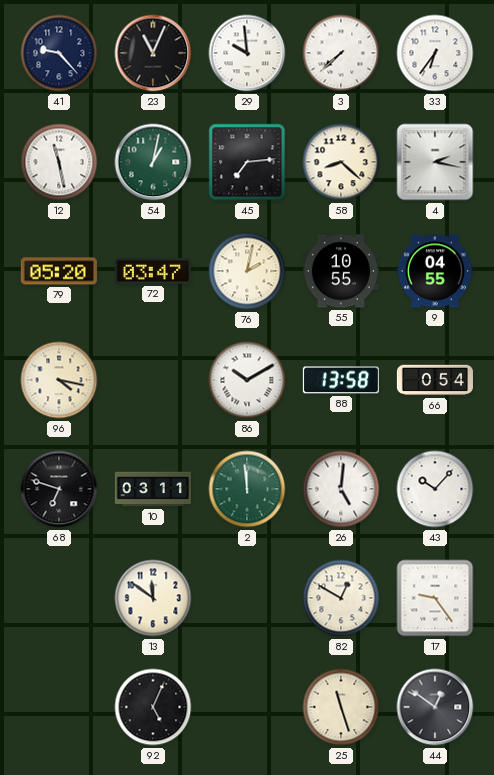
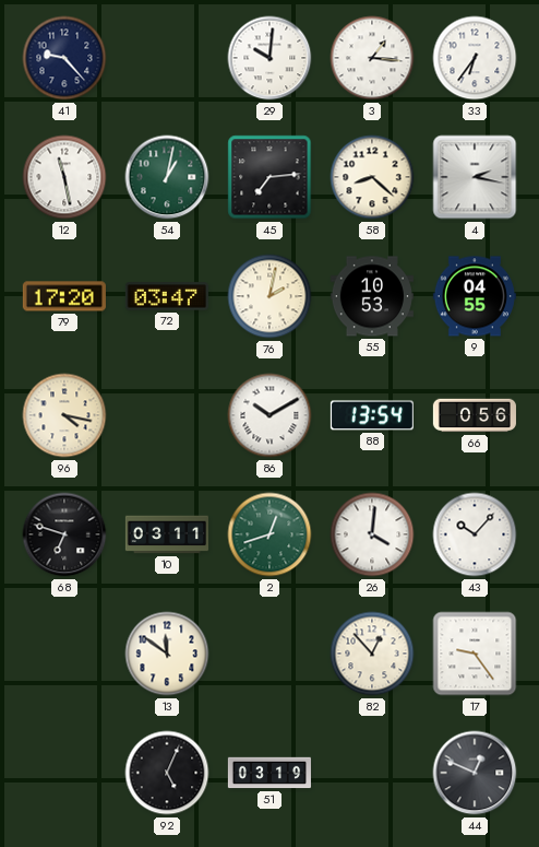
23: 11:04 -> none
29: 9:59 -> 10:01
3: 7:38 -> 1:16
79: 05:20 -> 17:20
55: 10:55 -> 10:53
88: 13:58 -> 13:54
66: 0:54 -> 0:56
2: 11:59 -> 12:42
26: 5:01 -> 4:01
82: 12:50 -> 12:53
51: none -> 03:19
25: 11:27 -> none
44: 12:51 -> 12:49
